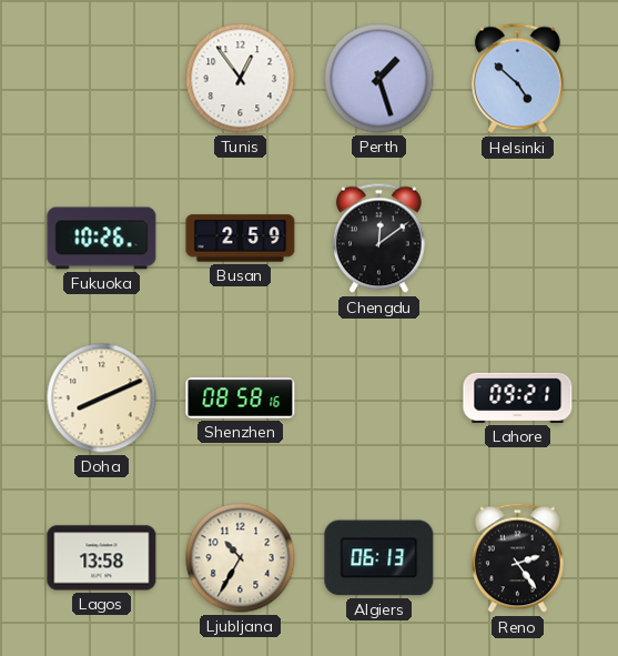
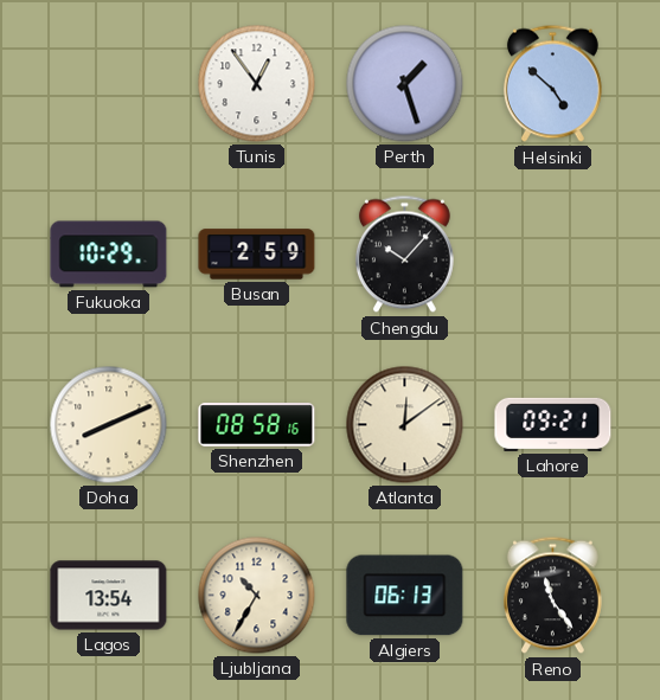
Fukuoka: 10:26 -> 10:29
Chengdu: 12:09 -> 10:07
Atlanta: none -> 12:09
Lagos: 13:58 -> 13:54
Reno: 2:24 -> 11:24
